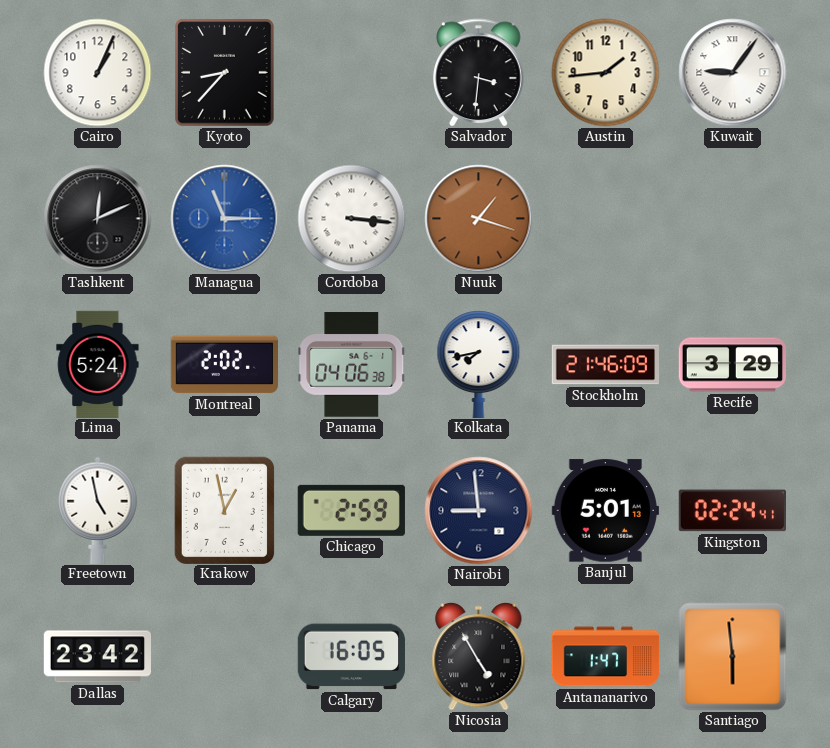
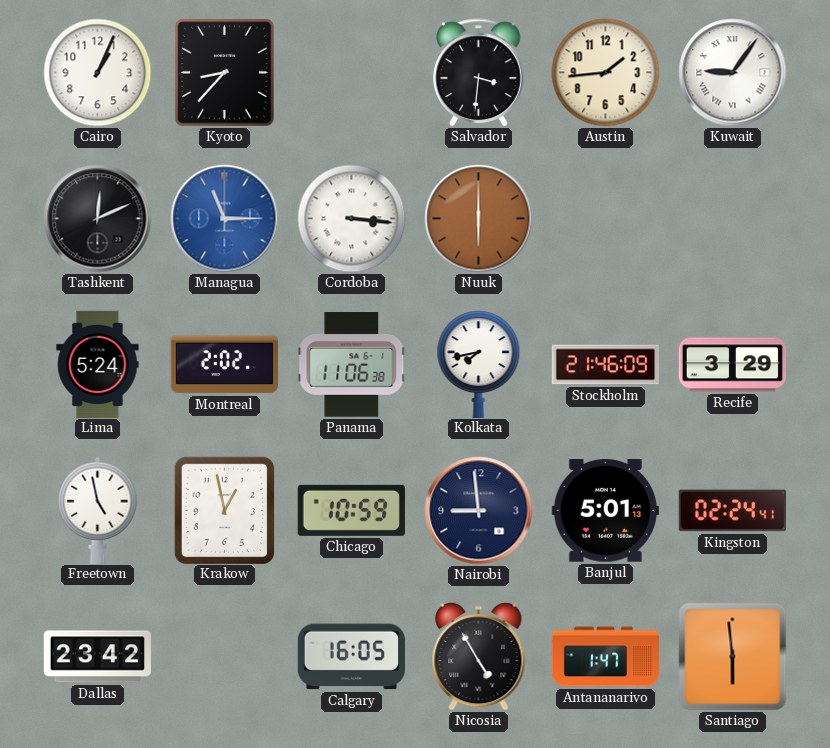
Nuuk: 1:18 -> 6:00
Panama: 04:06 -> 11:06
Chicago: 2:59 -> 10:59
